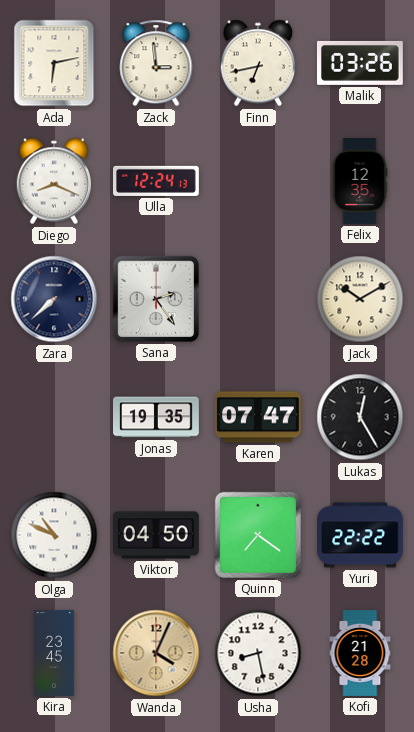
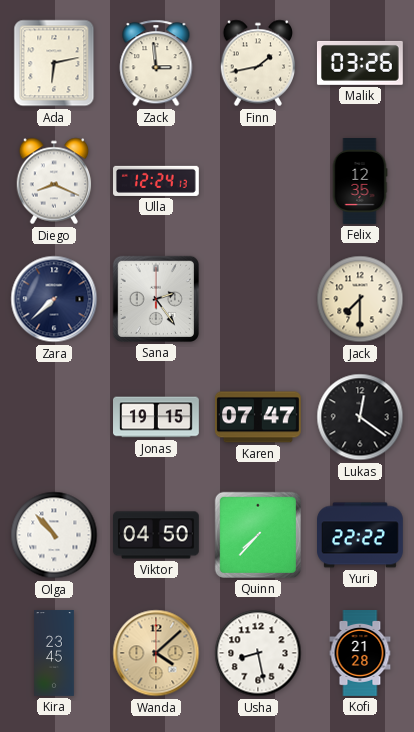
Finn: 6:43 -> 1:43
Jack: 10:10 -> 7:30
Jonas: 19:35 -> 19:15
Lukas: 12:25 -> 12:21
Olga: 10:49 -> 10:53
Quinn: 7:21 -> 7:37
Wanda: 4:04 -> 4:08
